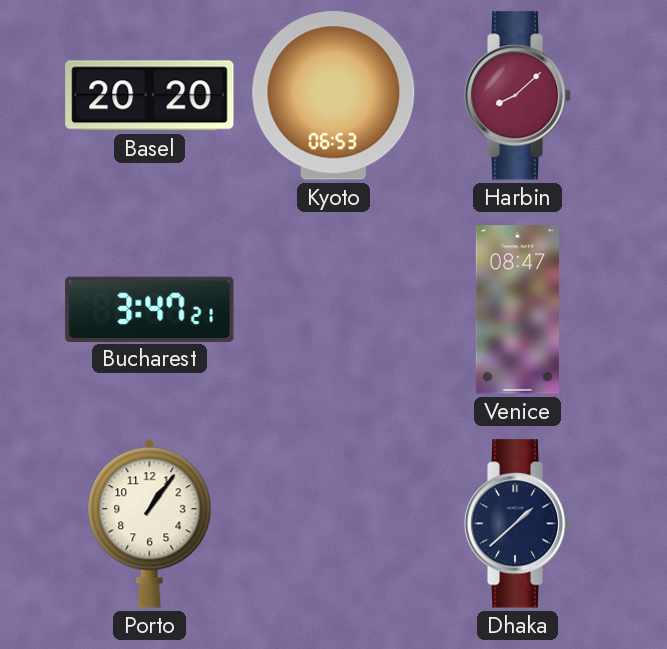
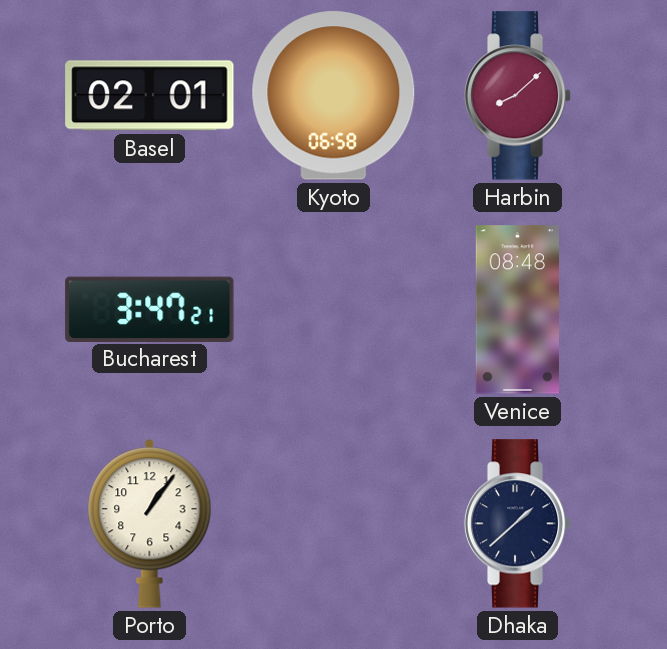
Basel: 20:20 -> 02:01
Kyoto: 06:53 -> 06:58
Venice: 08:47 -> 08:48
